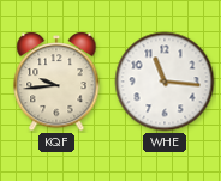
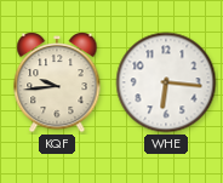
WHE: 11:16 -> 6:16
